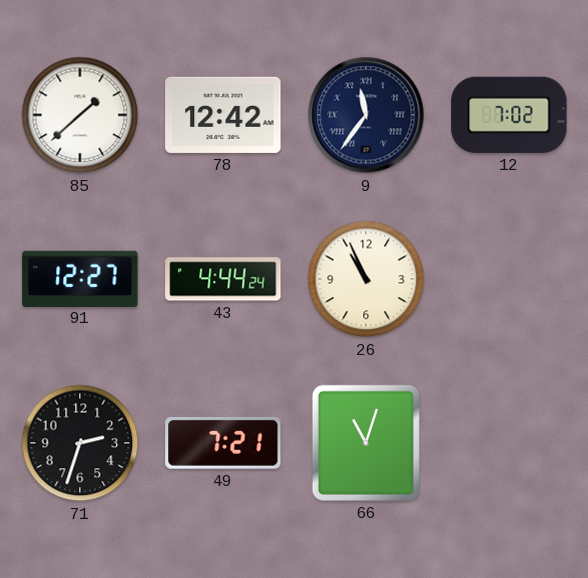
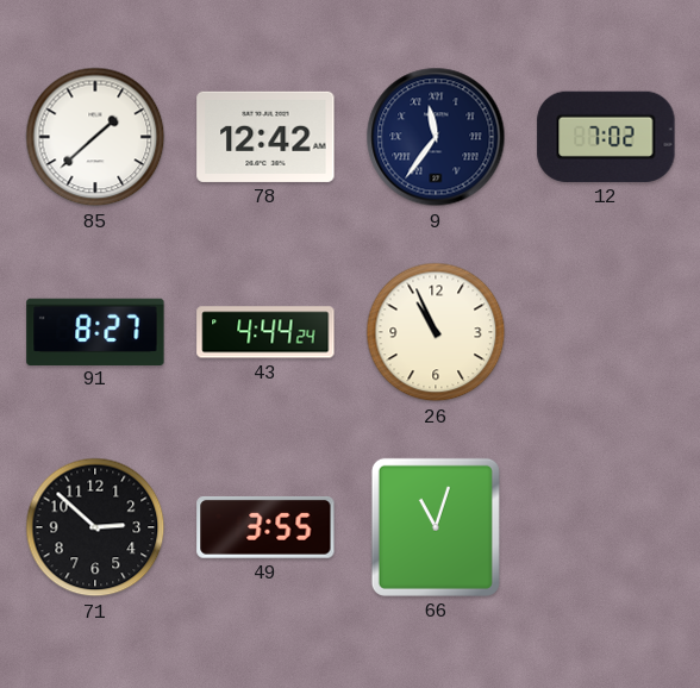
91: 12:27 -> 8:27
71: 2:33 -> 2:52
49: 7:21 -> 3:55
